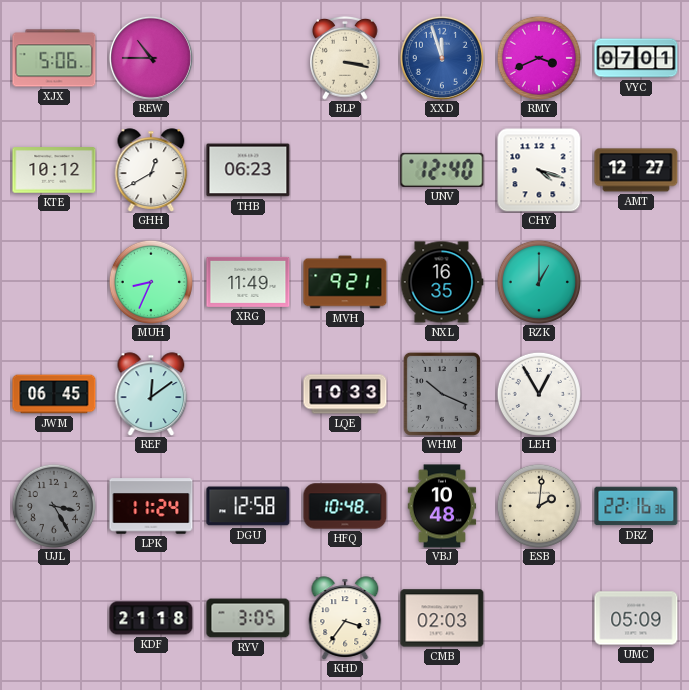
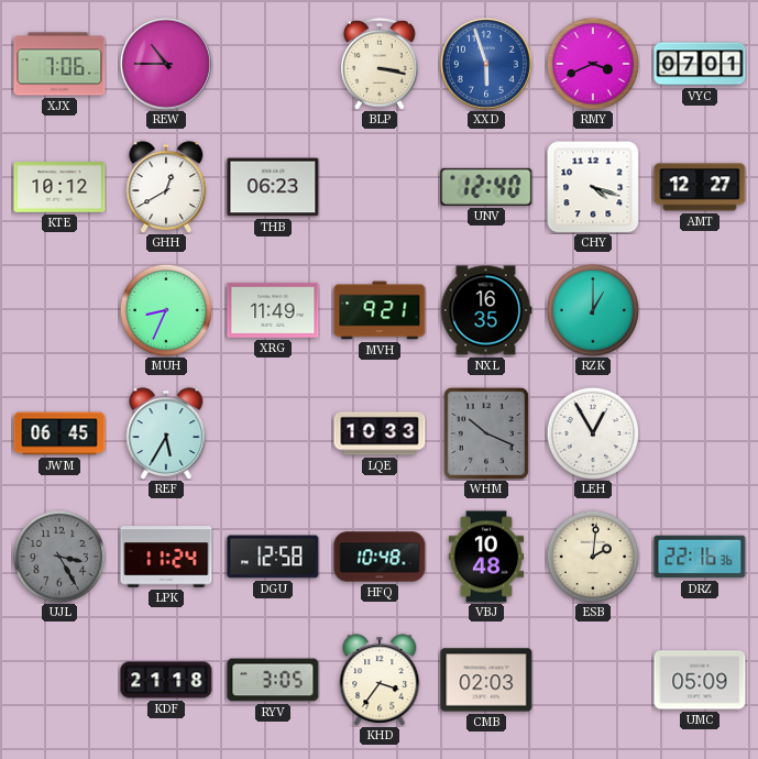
XJX: 5:06 -> 7:06
XXD: 11:57 -> 5:57
REF: 12:09 -> 5:35
